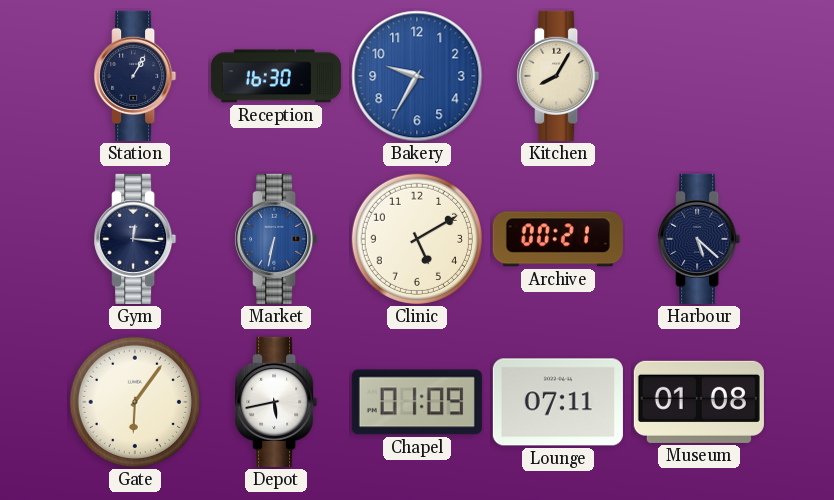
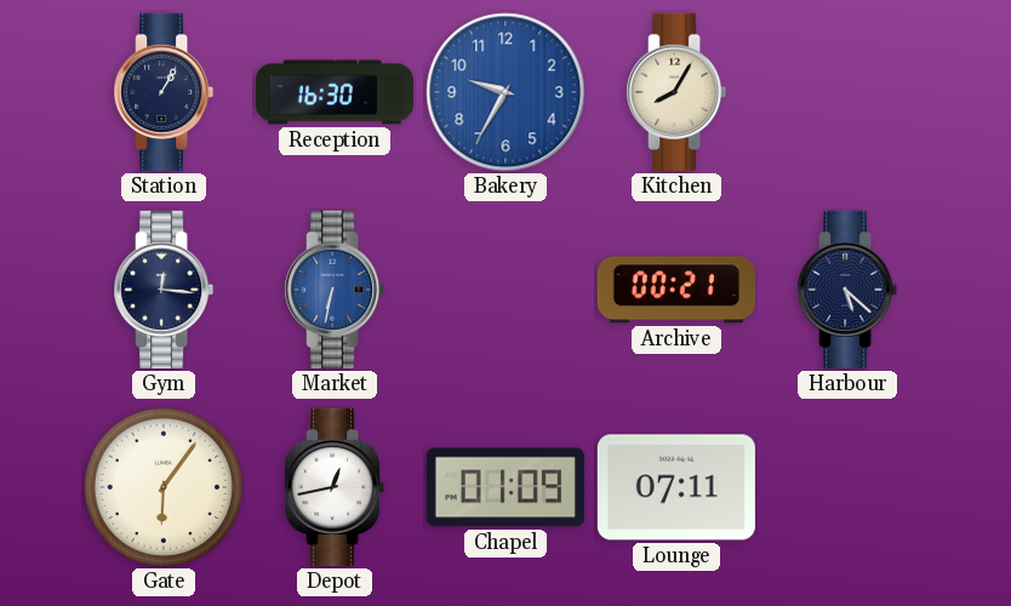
Clinic: 5:10 -> none
Depot: 5:43 -> 12:43
Museum: 01:08 -> none
